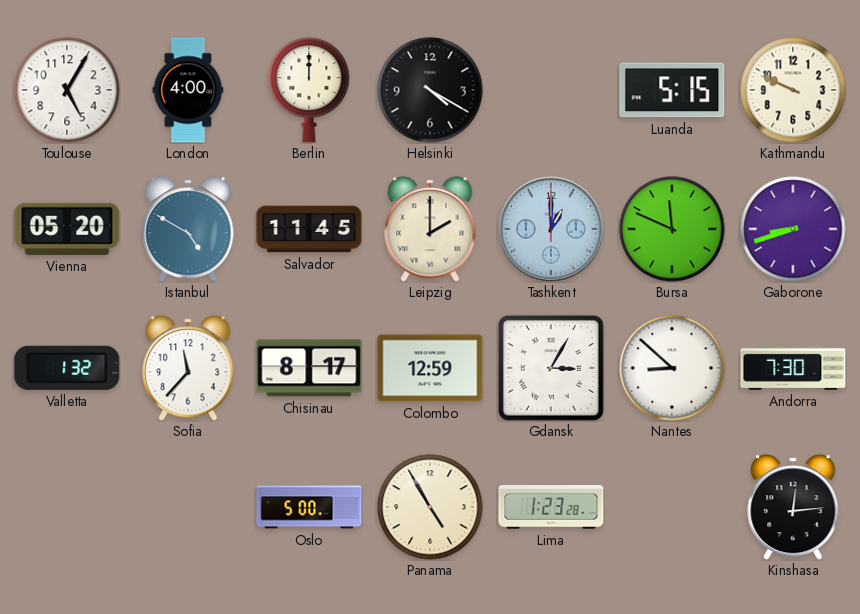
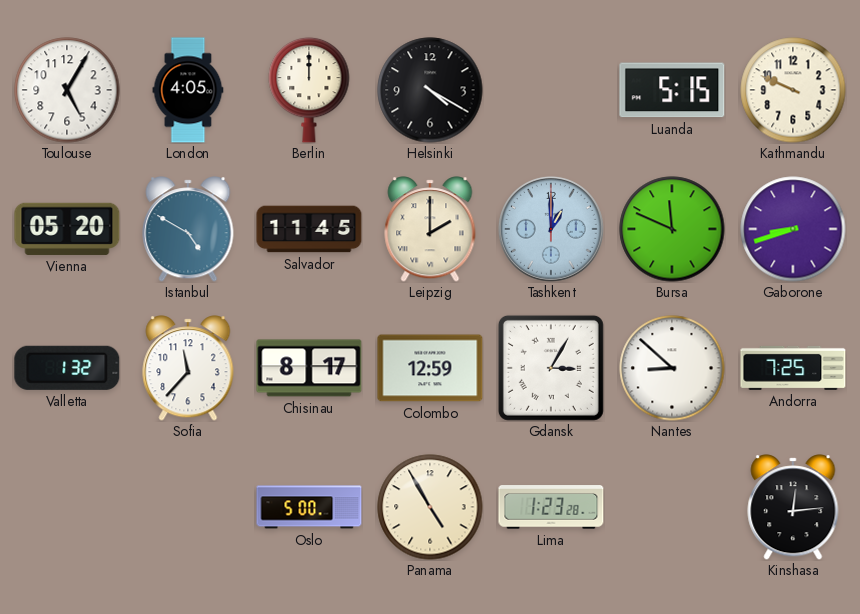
London: 4:00 -> 4:05
Andorra: 7:30 -> 7:25
